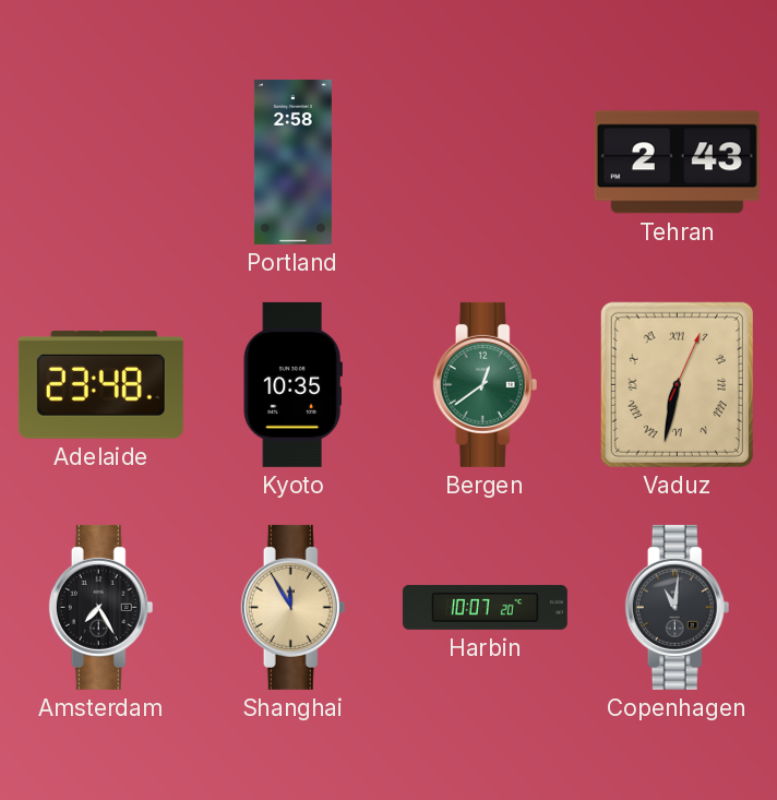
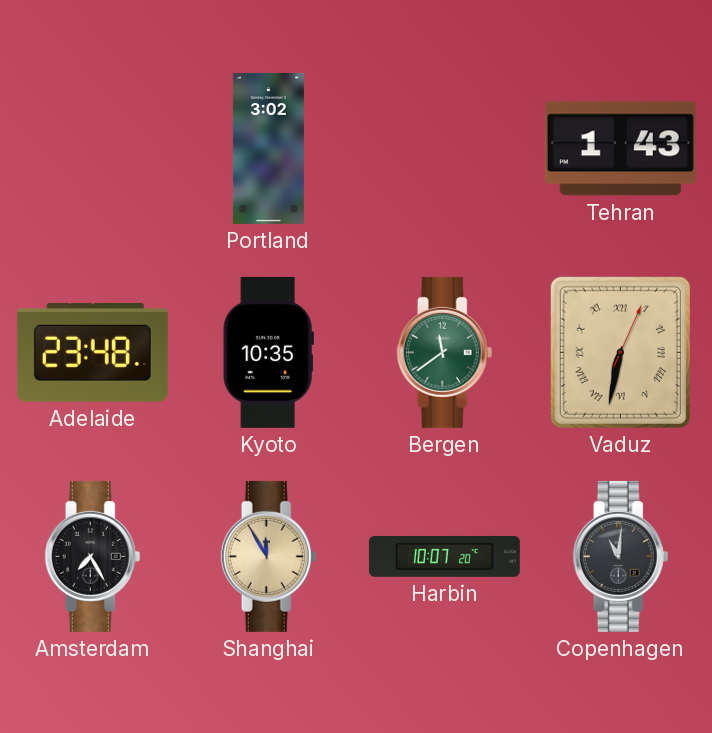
Portland: 2:58 -> 3:02
Tehran: 2:43 -> 1:43
Bergen: 12:39 -> 11:39
